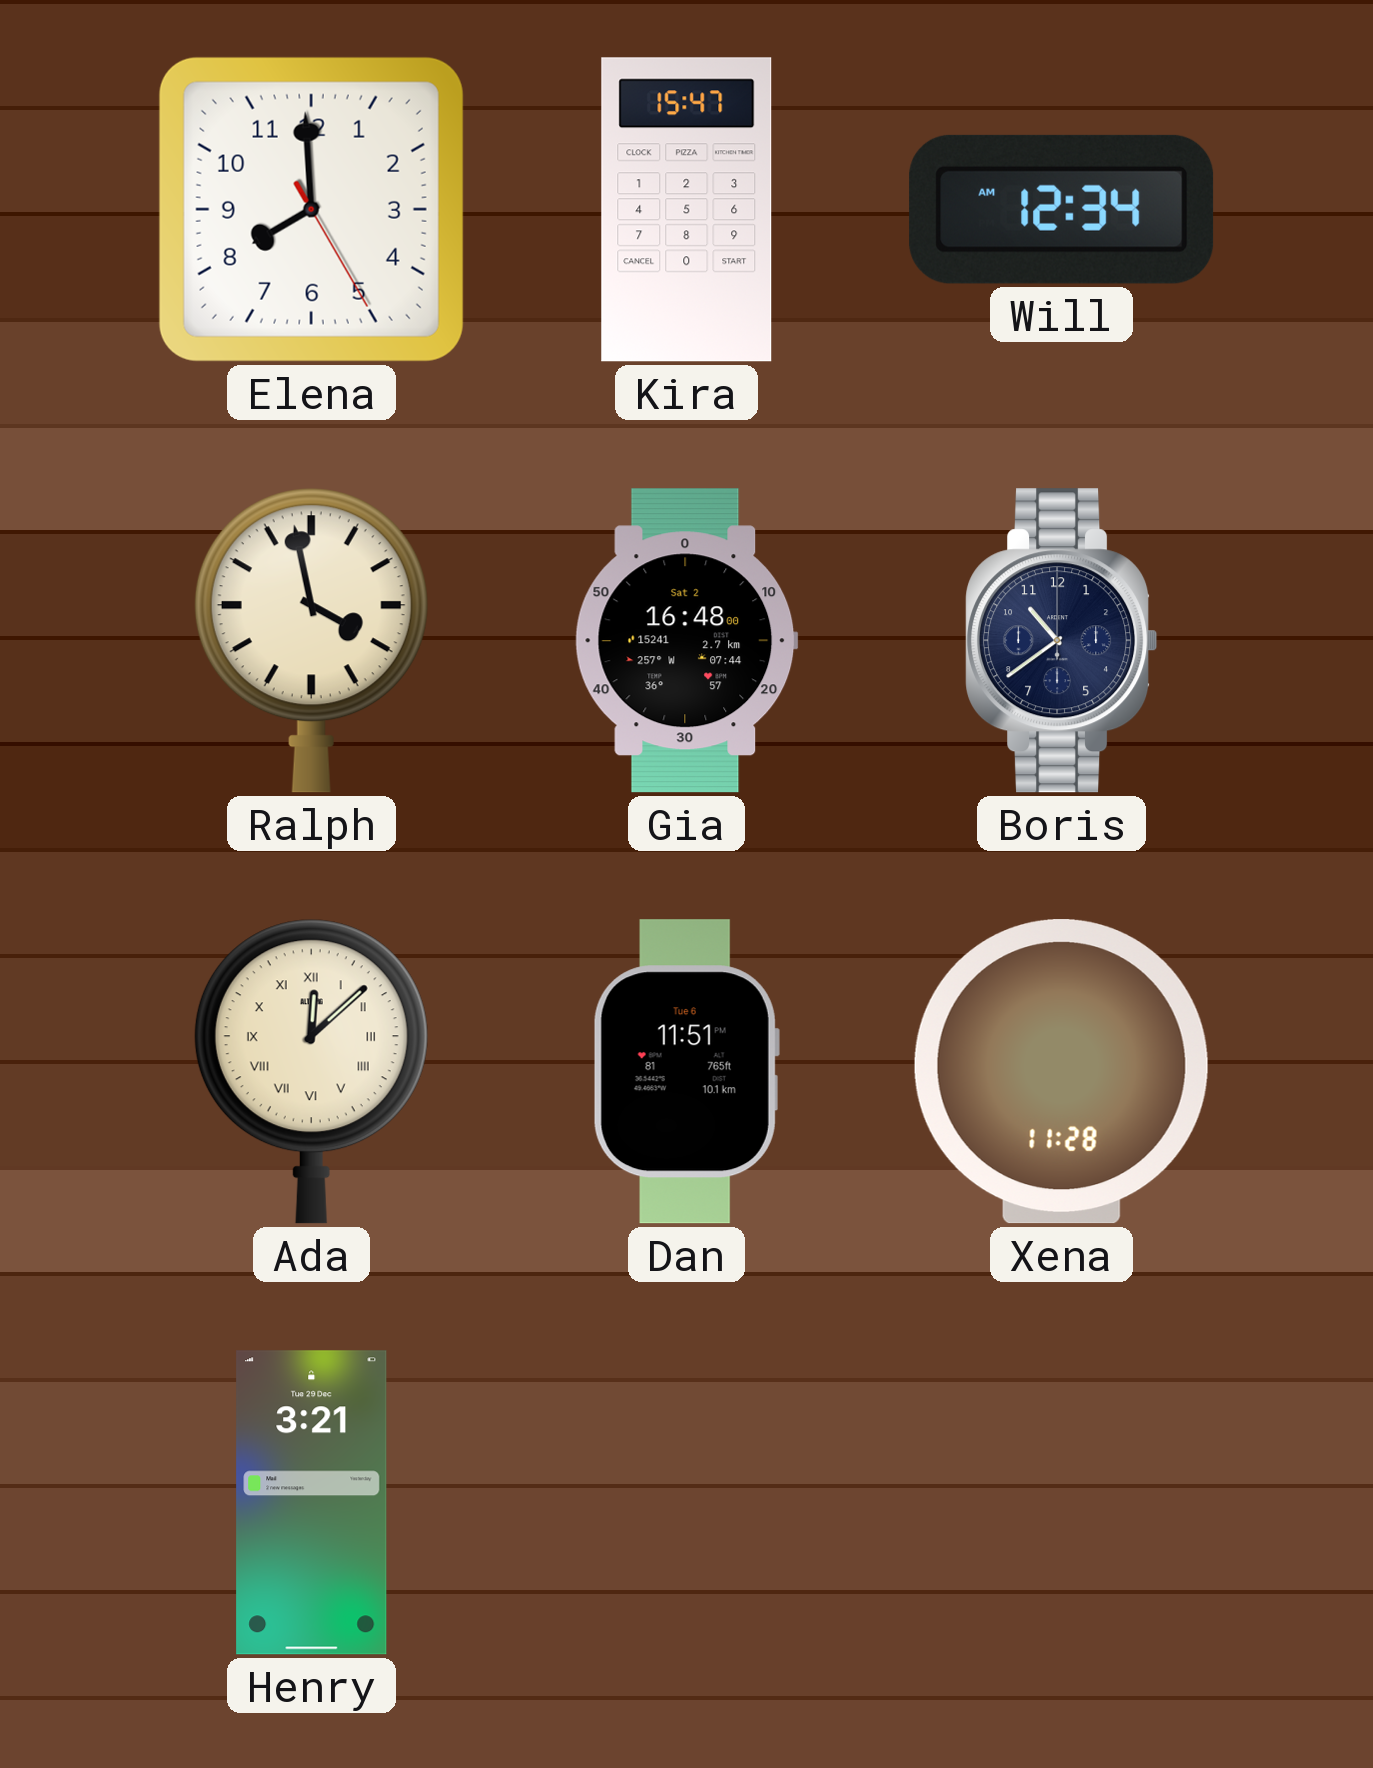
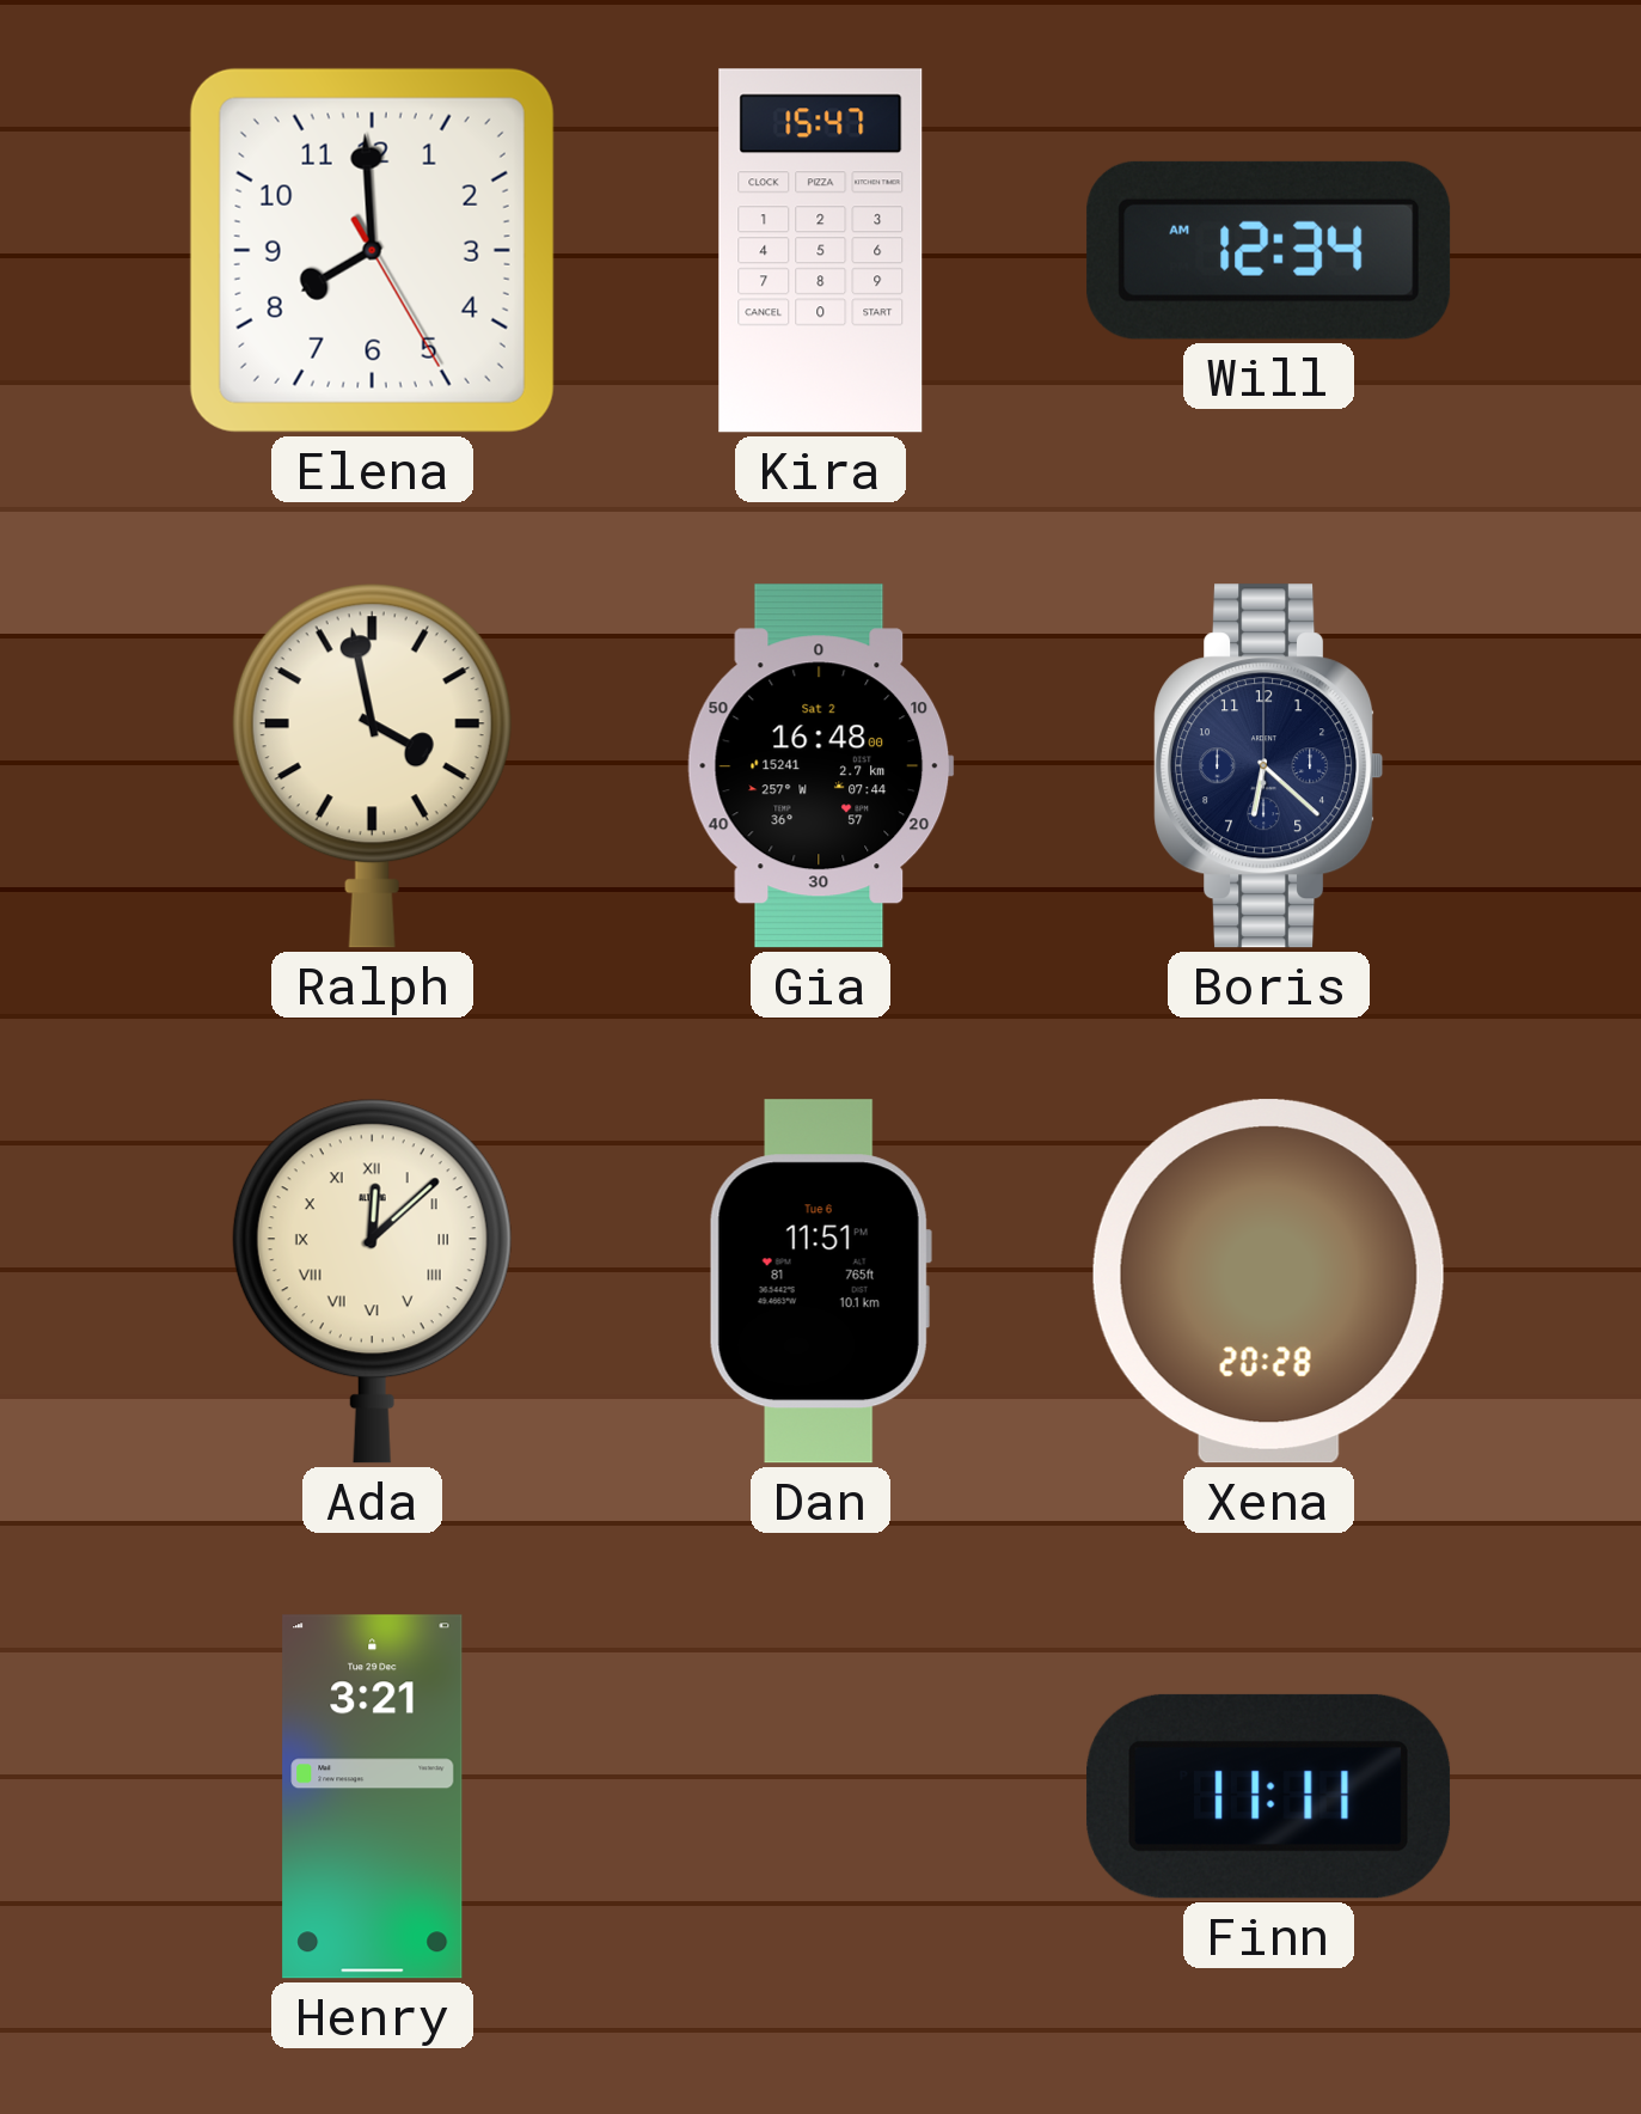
Boris: 10:39 -> 6:22
Xena: 11:28 -> 20:28
Finn: none -> 11:11
